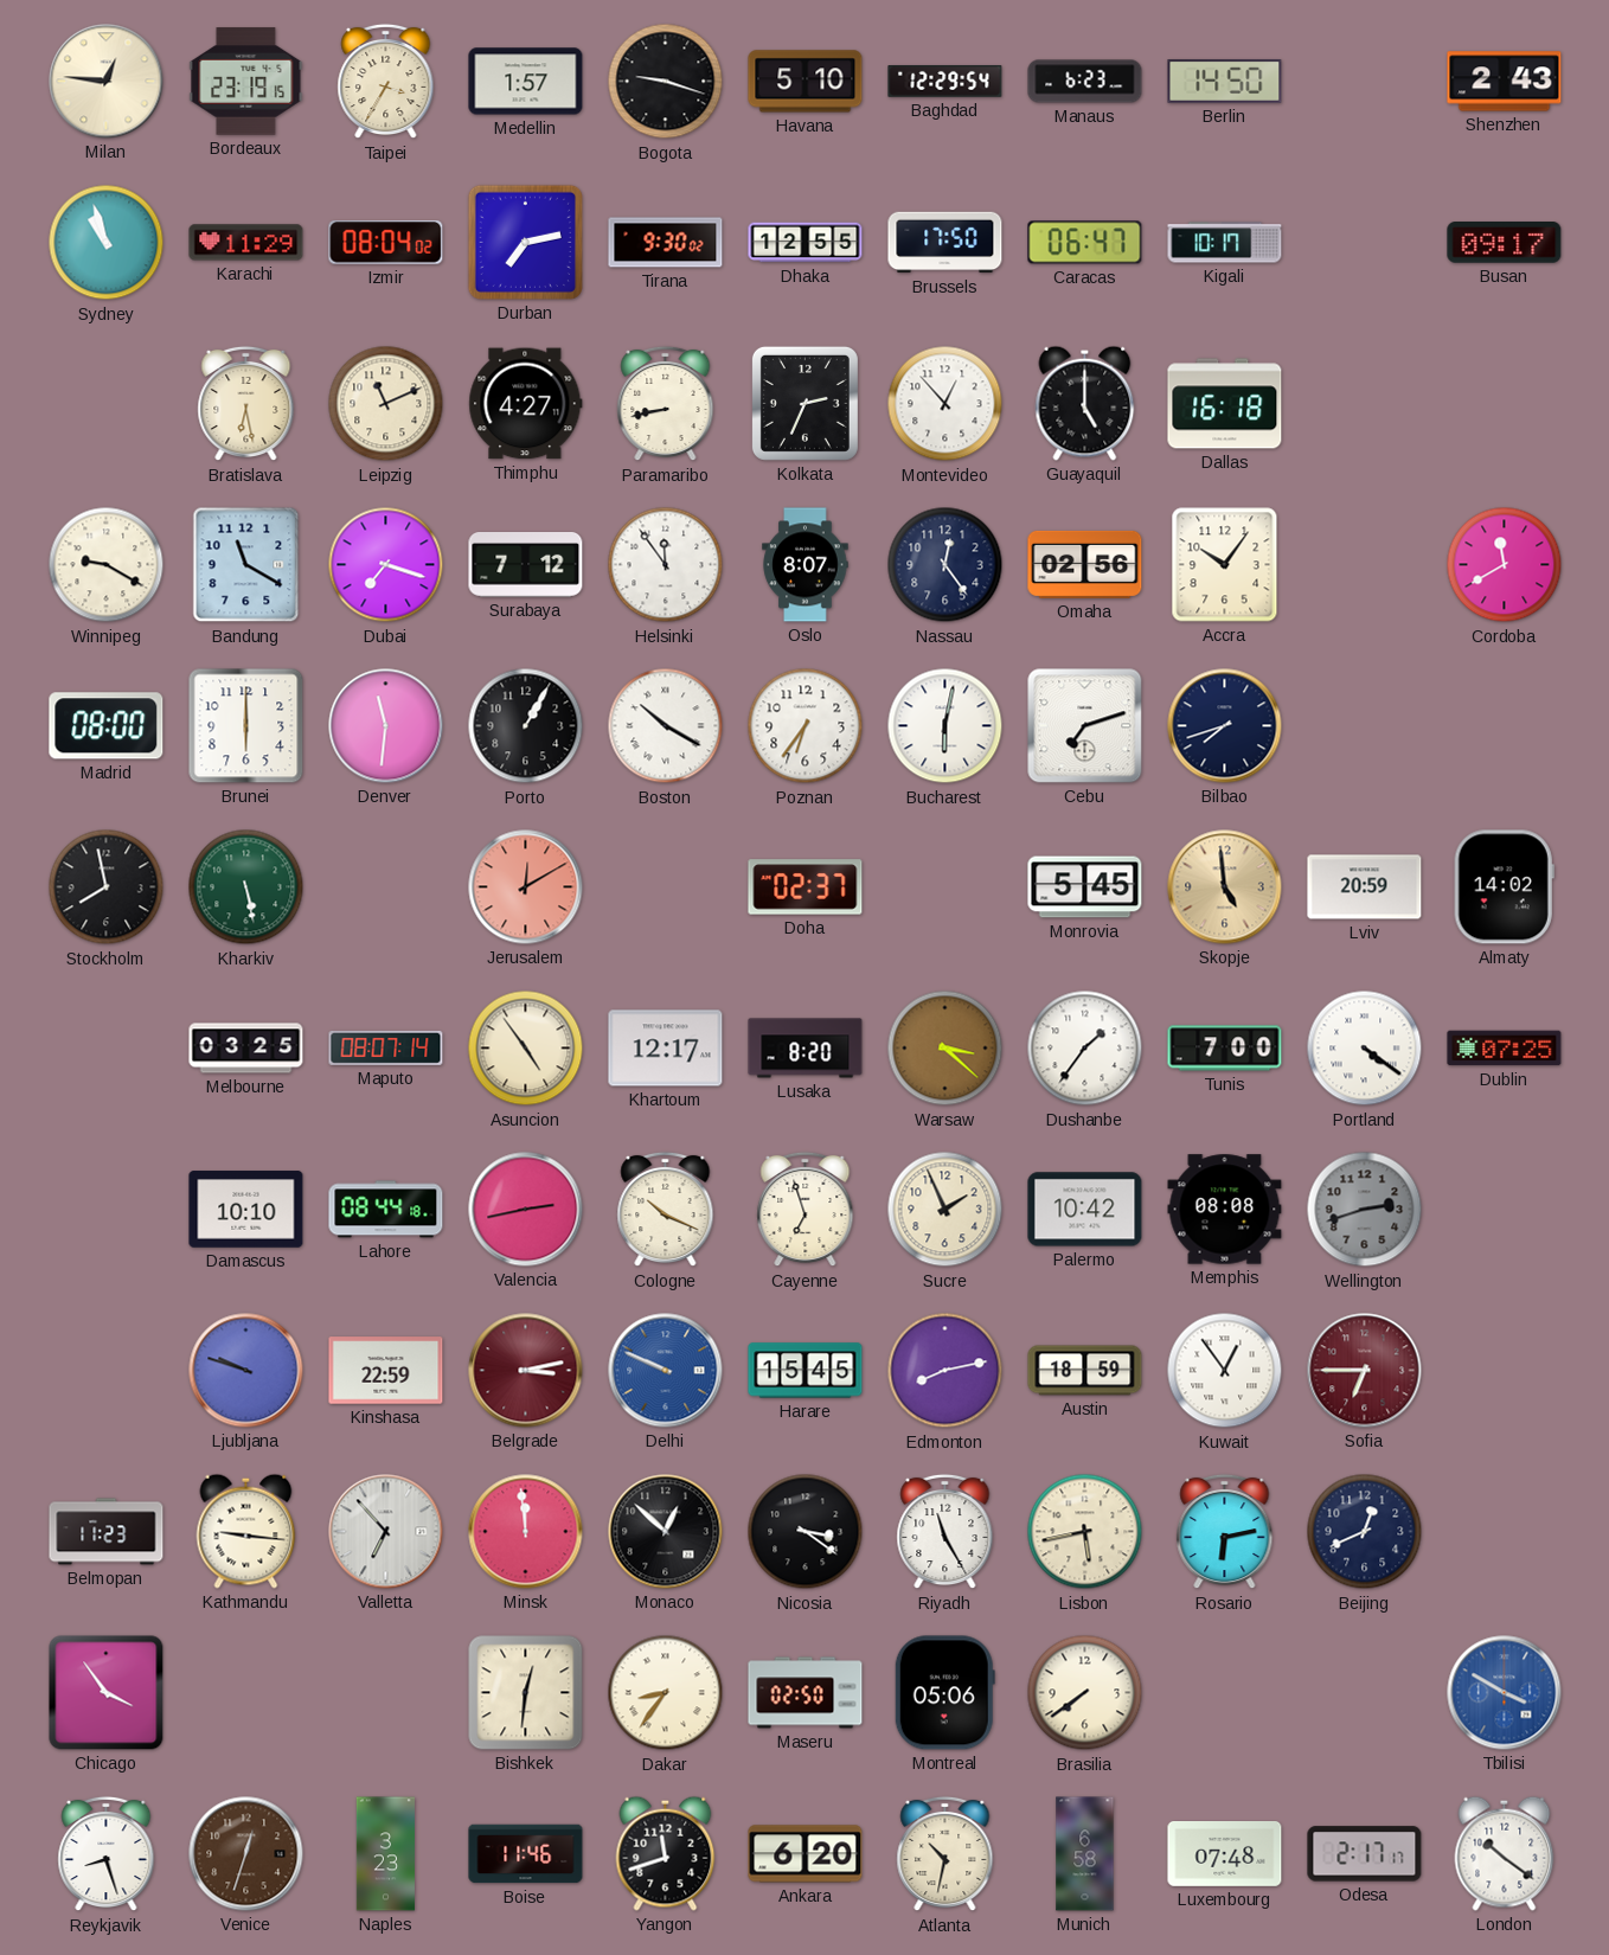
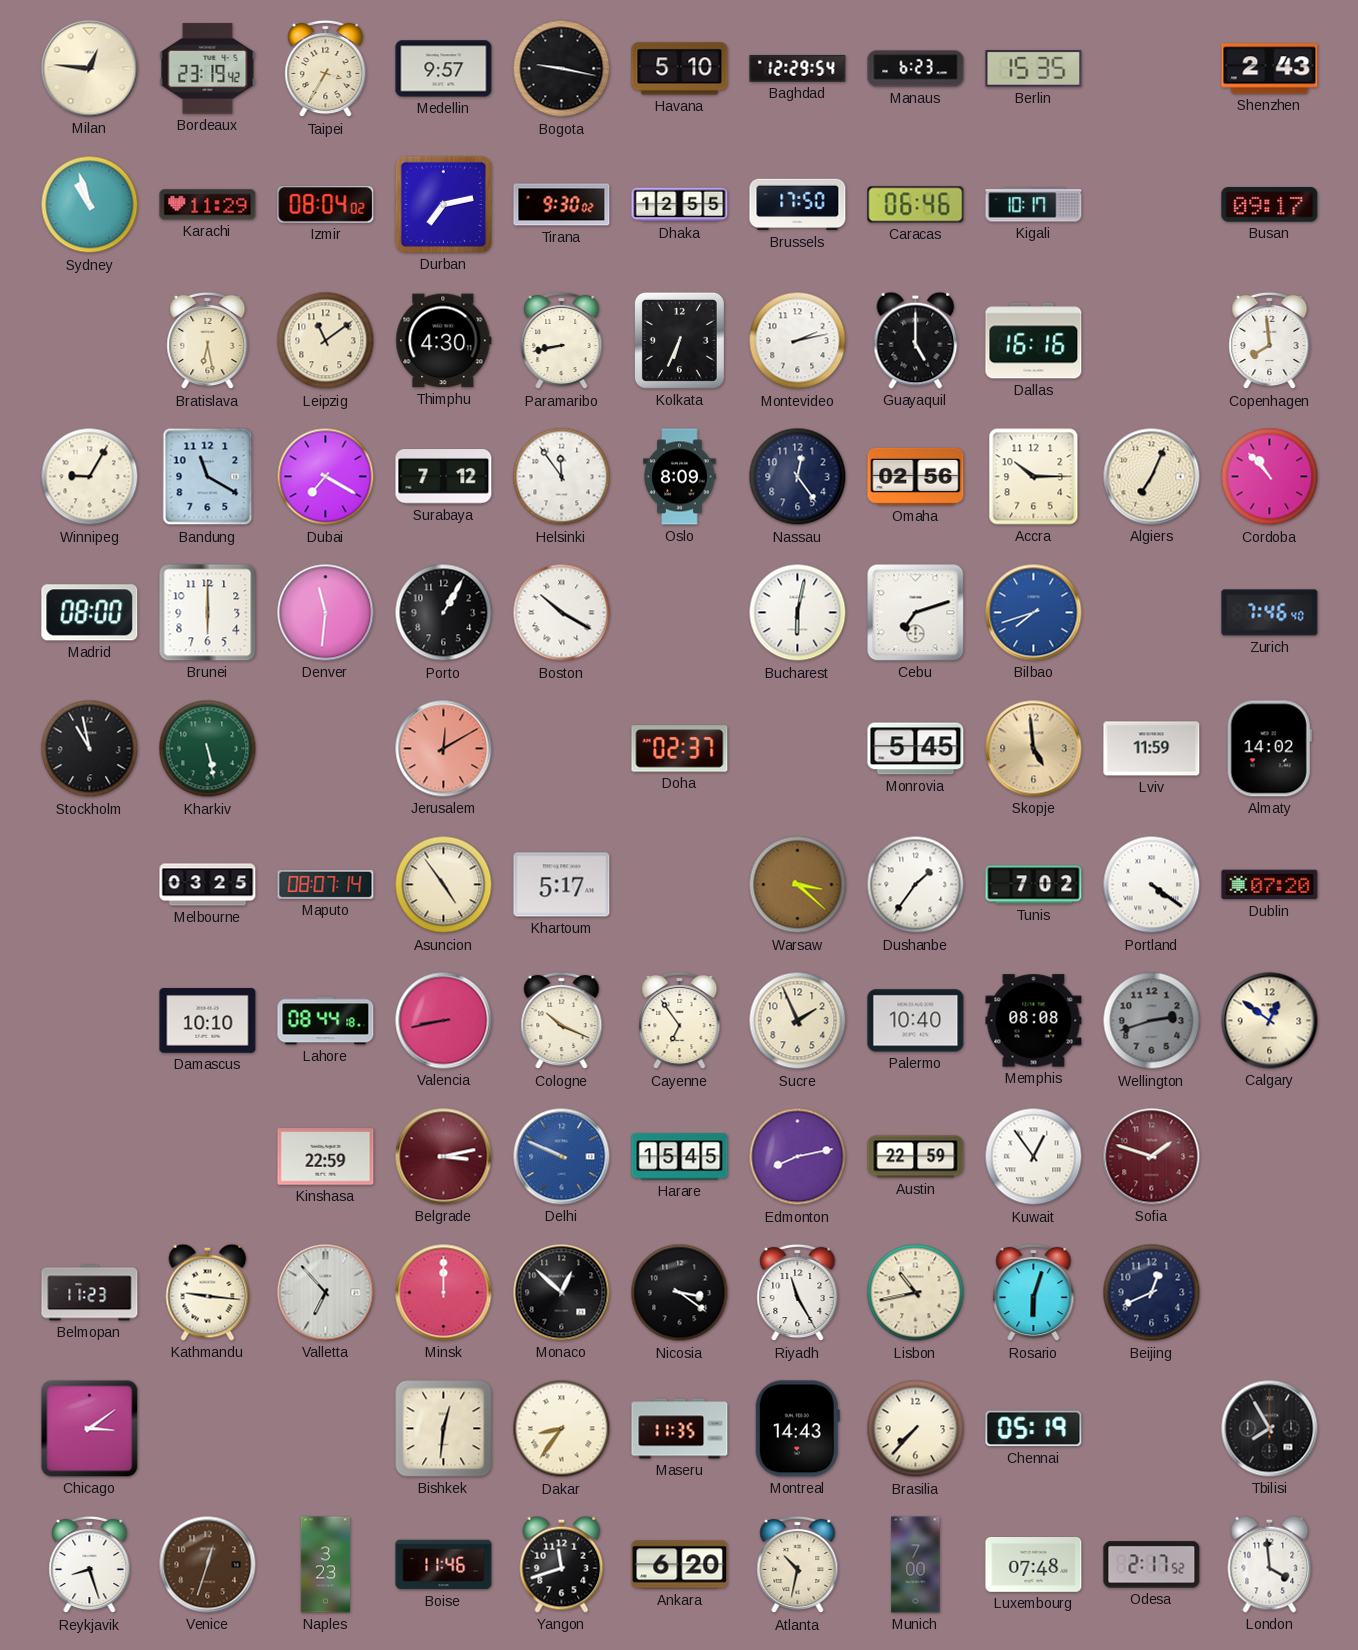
Bordeaux: 23:19:15 -> 23:19:42
Medellin: 1:57 -> 9:57
Bogota: 9:18 -> 9:17
Berlin: 14:50 -> 15:35
Caracas: 06:47 -> 06:46
Leipzig: 11:11 -> 11:09
Thimphu: 4:27 -> 4:30
Kolkata: 2:34 -> 6:34
Montevideo: 12:53 -> 2:13
Dallas: 16:18 -> 16:16
Copenhagen: none -> 7:59
Winnipeg: 9:20 -> 9:05
Dubai: 7:18 -> 7:20
Oslo: 8:07 -> 8:09
Accra: 10:06 -> 10:15
Algiers: none -> 7:04
Cordoba: 11:40 -> 10:53
Poznan: 6:36 -> none
Bilbao dial: navy -> blue
Zurich: none -> 7:46
Stockholm: 7:58 -> 10:58
Lviv: 20:59 -> 11:59
Khartoum: 12:17 -> 5:17
Lusaka: 8:20 -> none
Tunis: 7:00 -> 7:02
Dublin: 07:25 -> 07:20
Valencia: 2:43 -> 8:43
Cayenne: 6:57 -> 6:54
Palermo: 10:42 -> 10:40
Calgary: none -> 12:51
Ljubljana: 9:48 -> none
Austin: 18:59 -> 22:59
Sofia: 6:45 -> 1:48
Minsk: 11:59 -> 12:00
Lisbon: 5:43 -> 10:43
Rosario: 6:13 -> 6:03
Chicago: 3:54 -> 3:09
Maseru: 02:50 -> 11:35
Montreal: 05:06 -> 14:43
Brasilia: 7:39 -> 7:37
Chennai: none -> 05:19
Tbilisi: 3:50 -> 7:55
Tbilisi dial: blue -> black
Munich: 6:58 -> 7:00
Odesa: 2:17:17 -> 2:17:52
London: 10:21 -> 3:59
